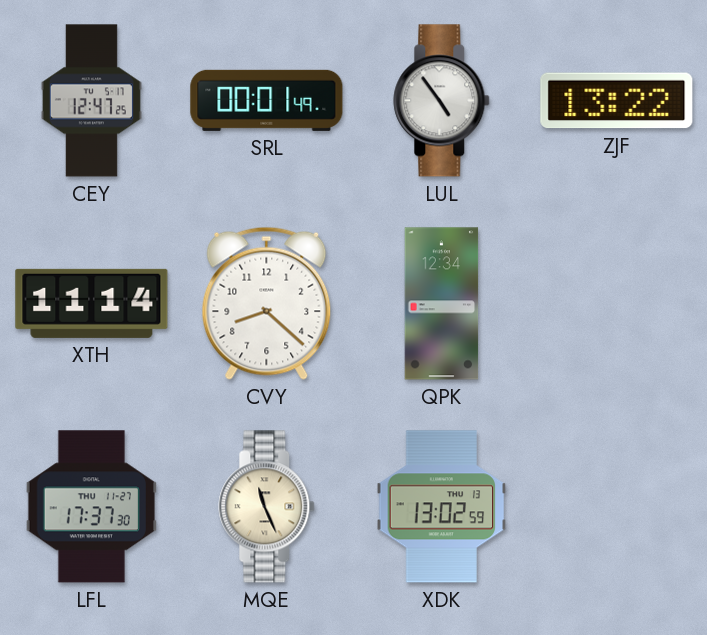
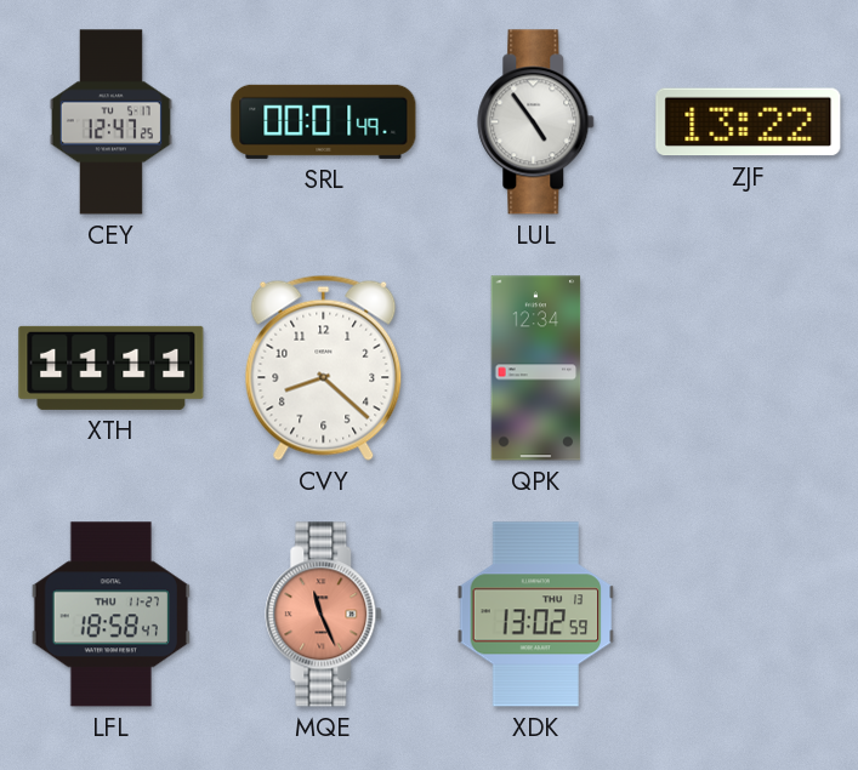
XTH: 11:14 -> 11:11
LFL: 17:37 -> 18:58
MQE dial: cream -> salmon
